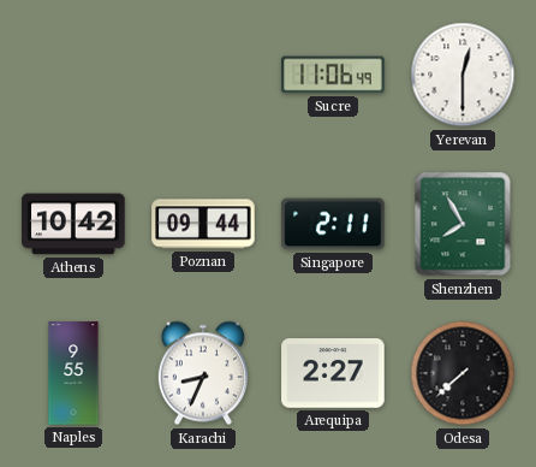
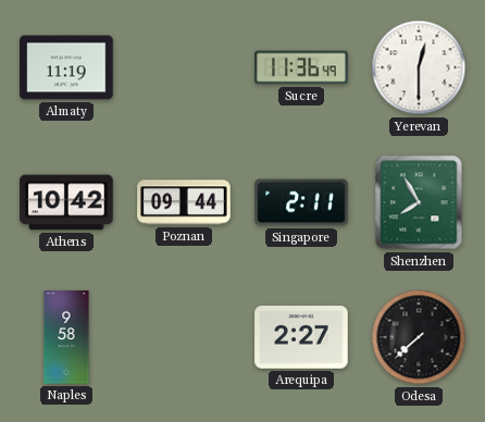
Almaty: none -> 11:19
Sucre: 11:06 -> 11:36
Naples: 9:55 -> 9:58
Karachi: 8:34 -> none
